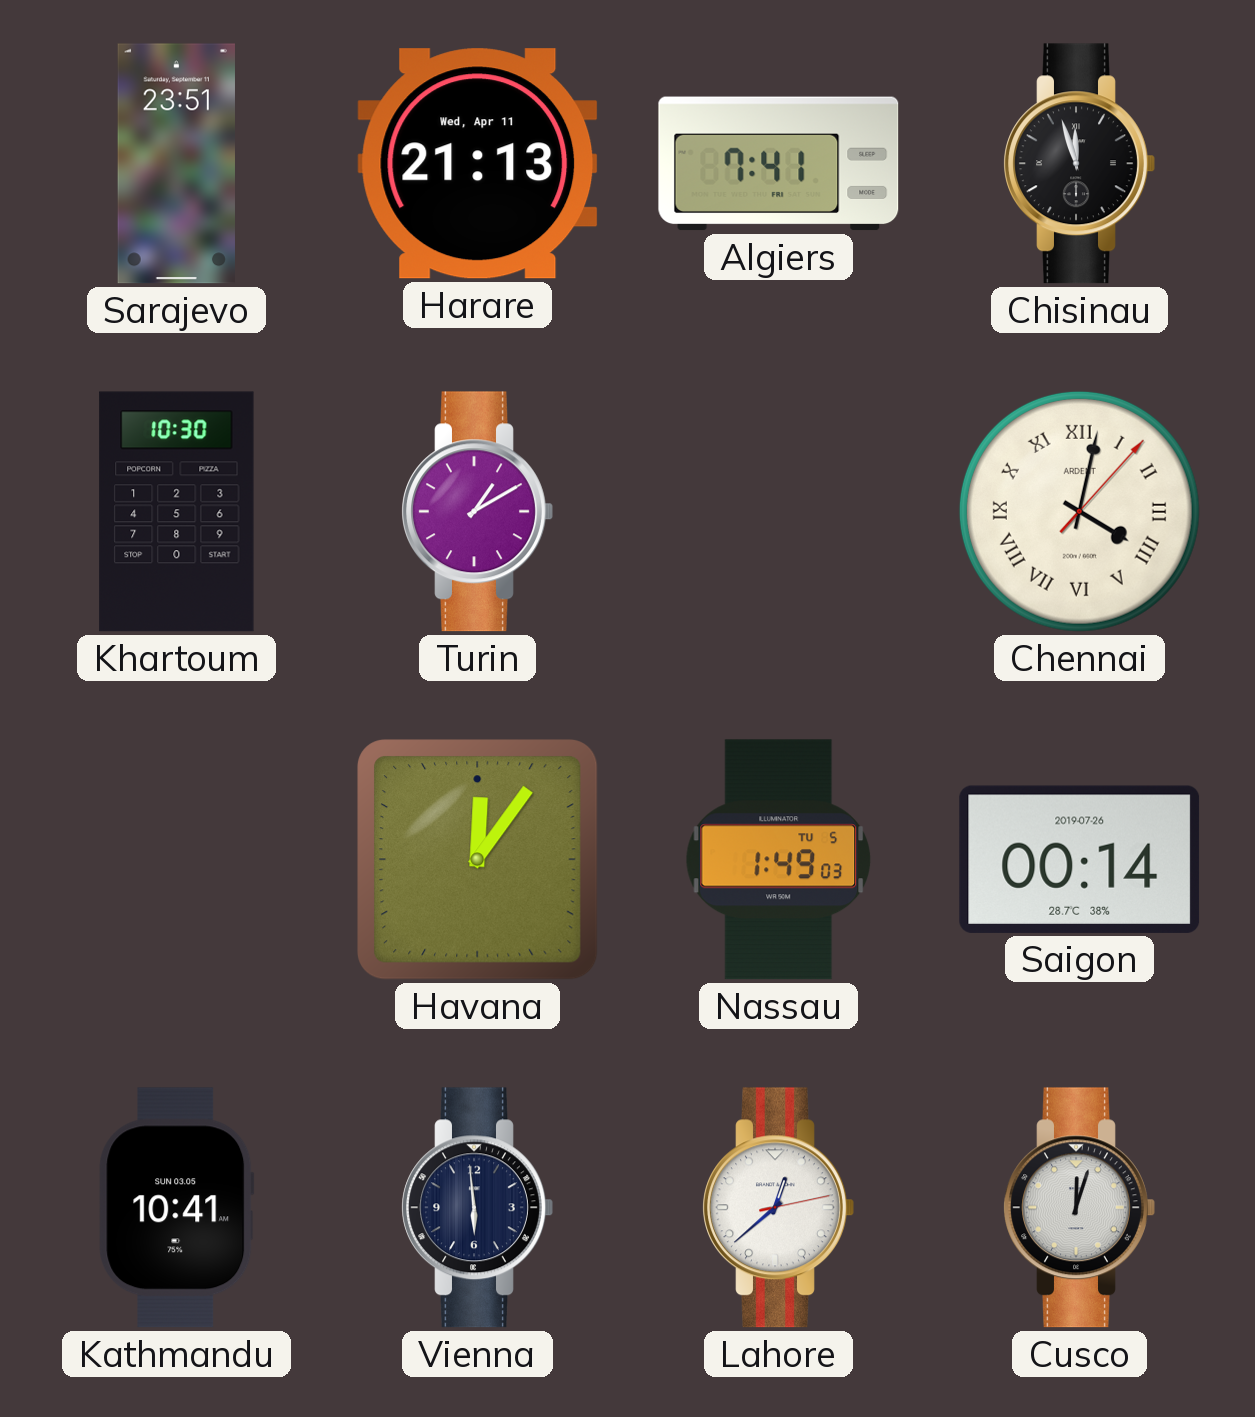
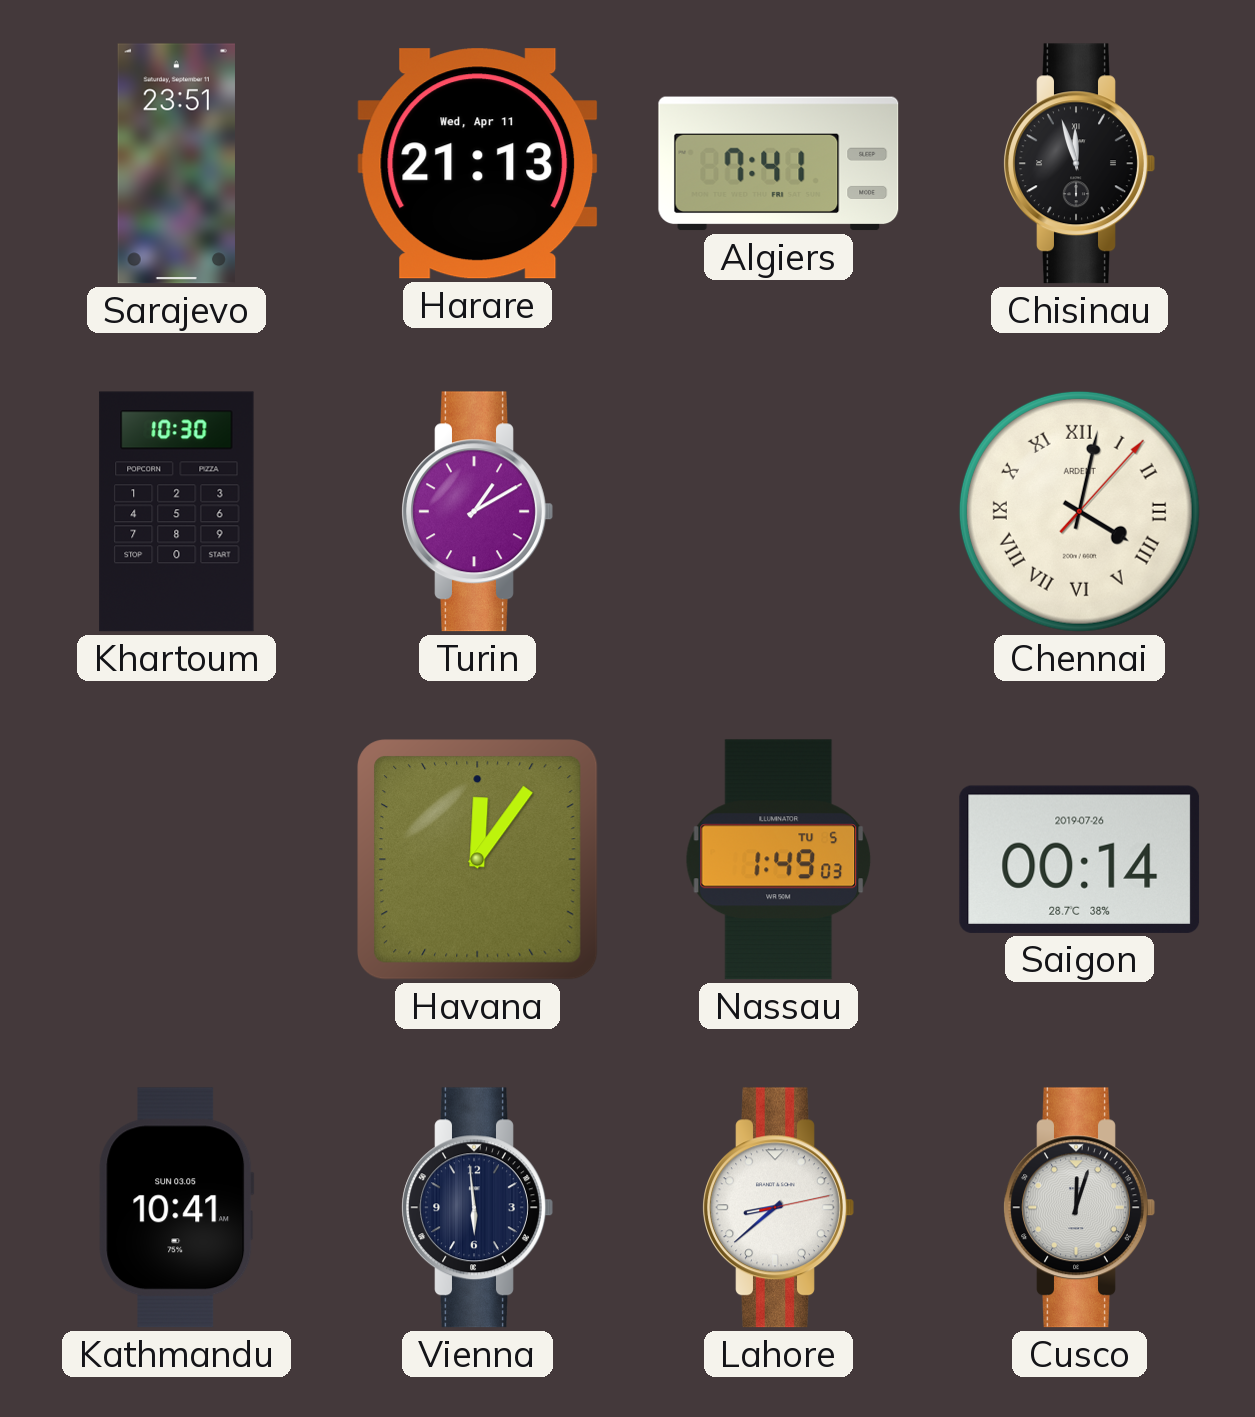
Lahore: 12:38 -> 8:38
